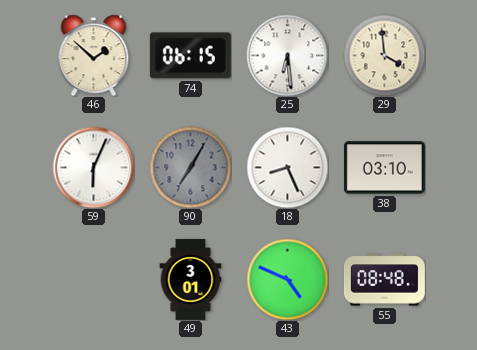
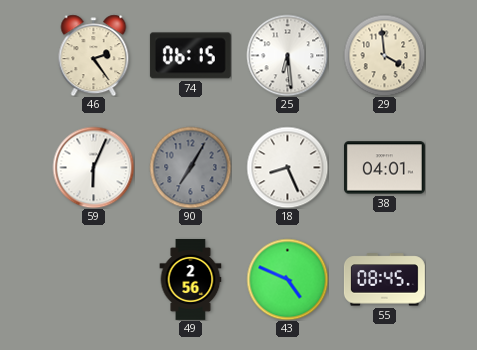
46: 1:52 -> 2:24
38: 03:10 -> 04:01
49: 3:01 -> 2:56
55: 08:48 -> 08:45
